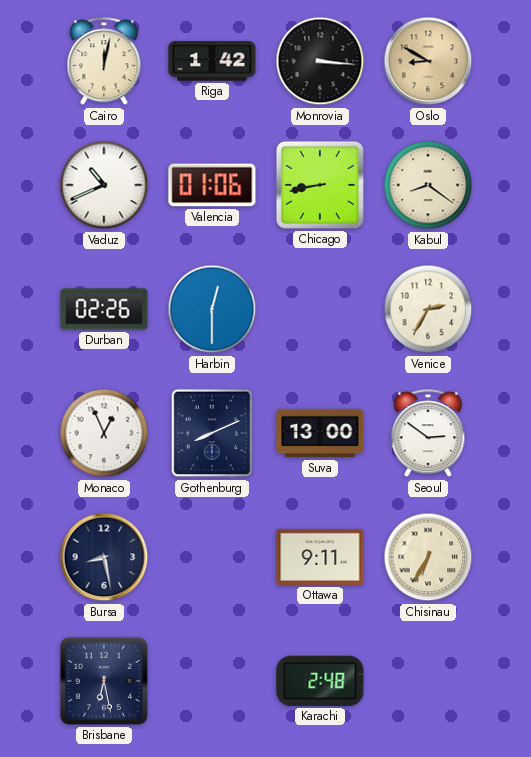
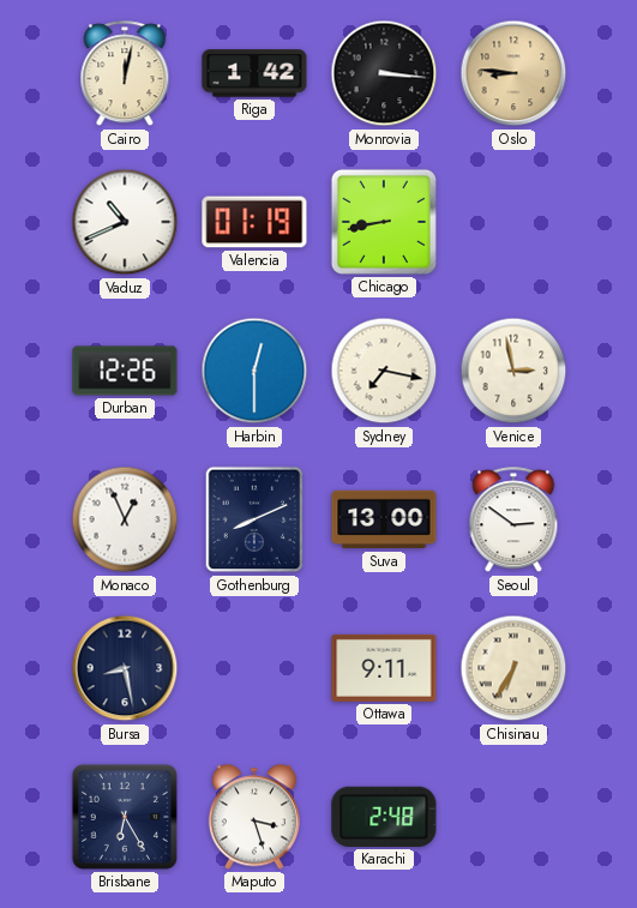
Oslo: 8:50 -> 8:46
Valencia: 01:06 -> 01:19
Kabul: 8:21 -> none
Durban: 02:26 -> 12:26
Sydney: none -> 7:17
Venice: 2:35 -> 2:58
Brisbane: 6:28 -> 6:25
Maputo: none -> 3:27
